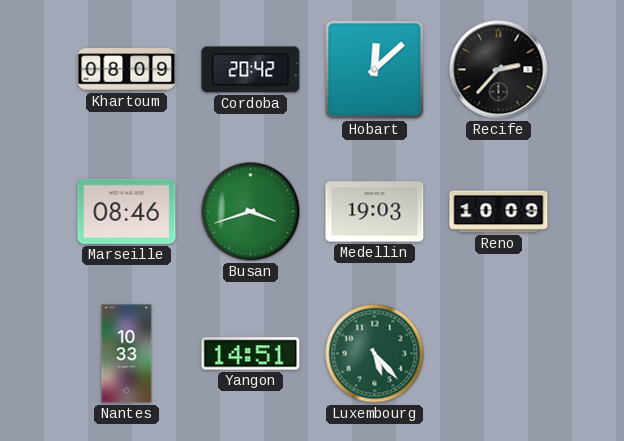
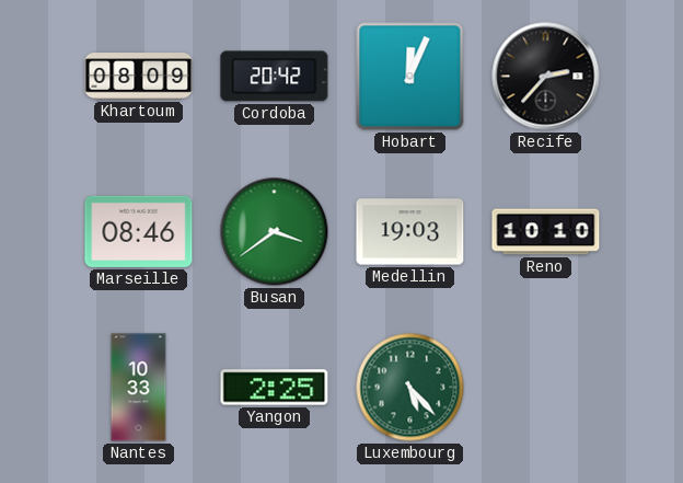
Hobart: 12:08 -> 12:04
Busan: 3:42 -> 3:39
Reno: 10:09 -> 10:10
Yangon: 14:51 -> 2:25
